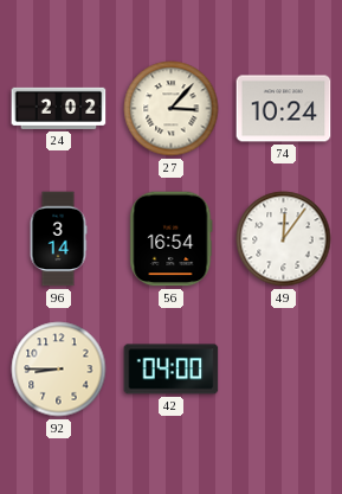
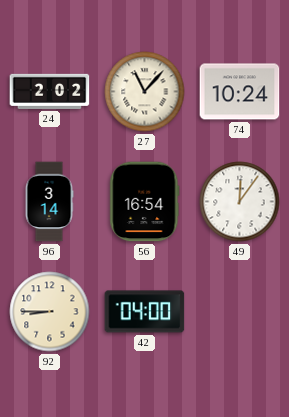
27: 3:07 -> 11:07
